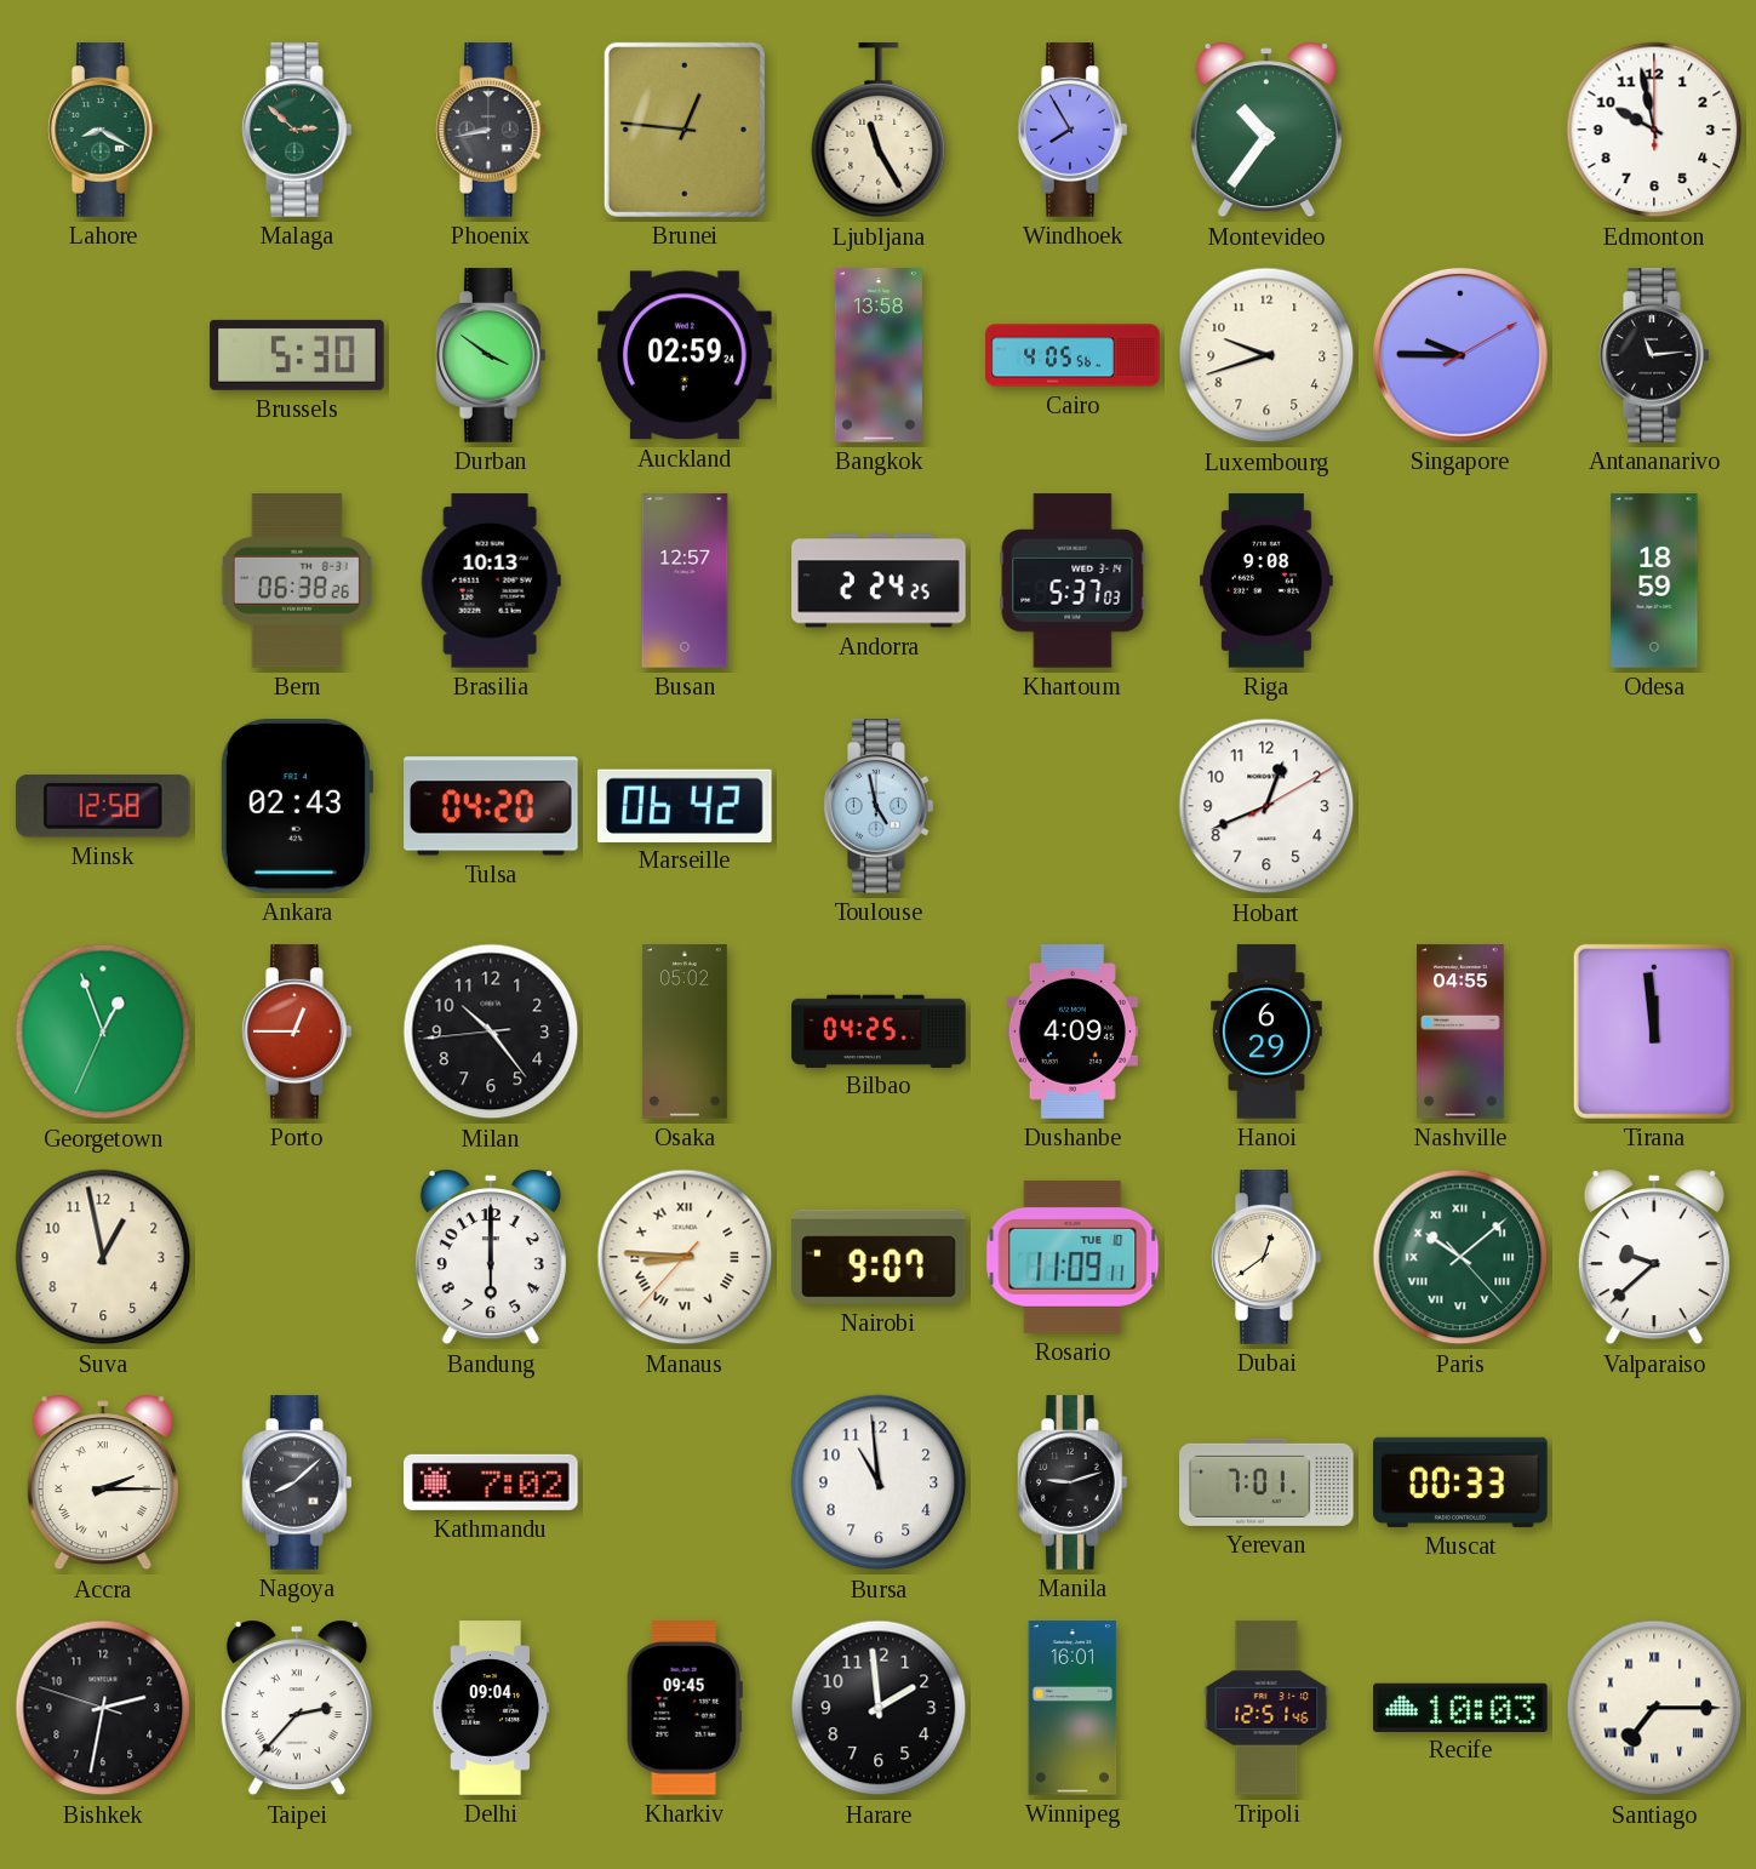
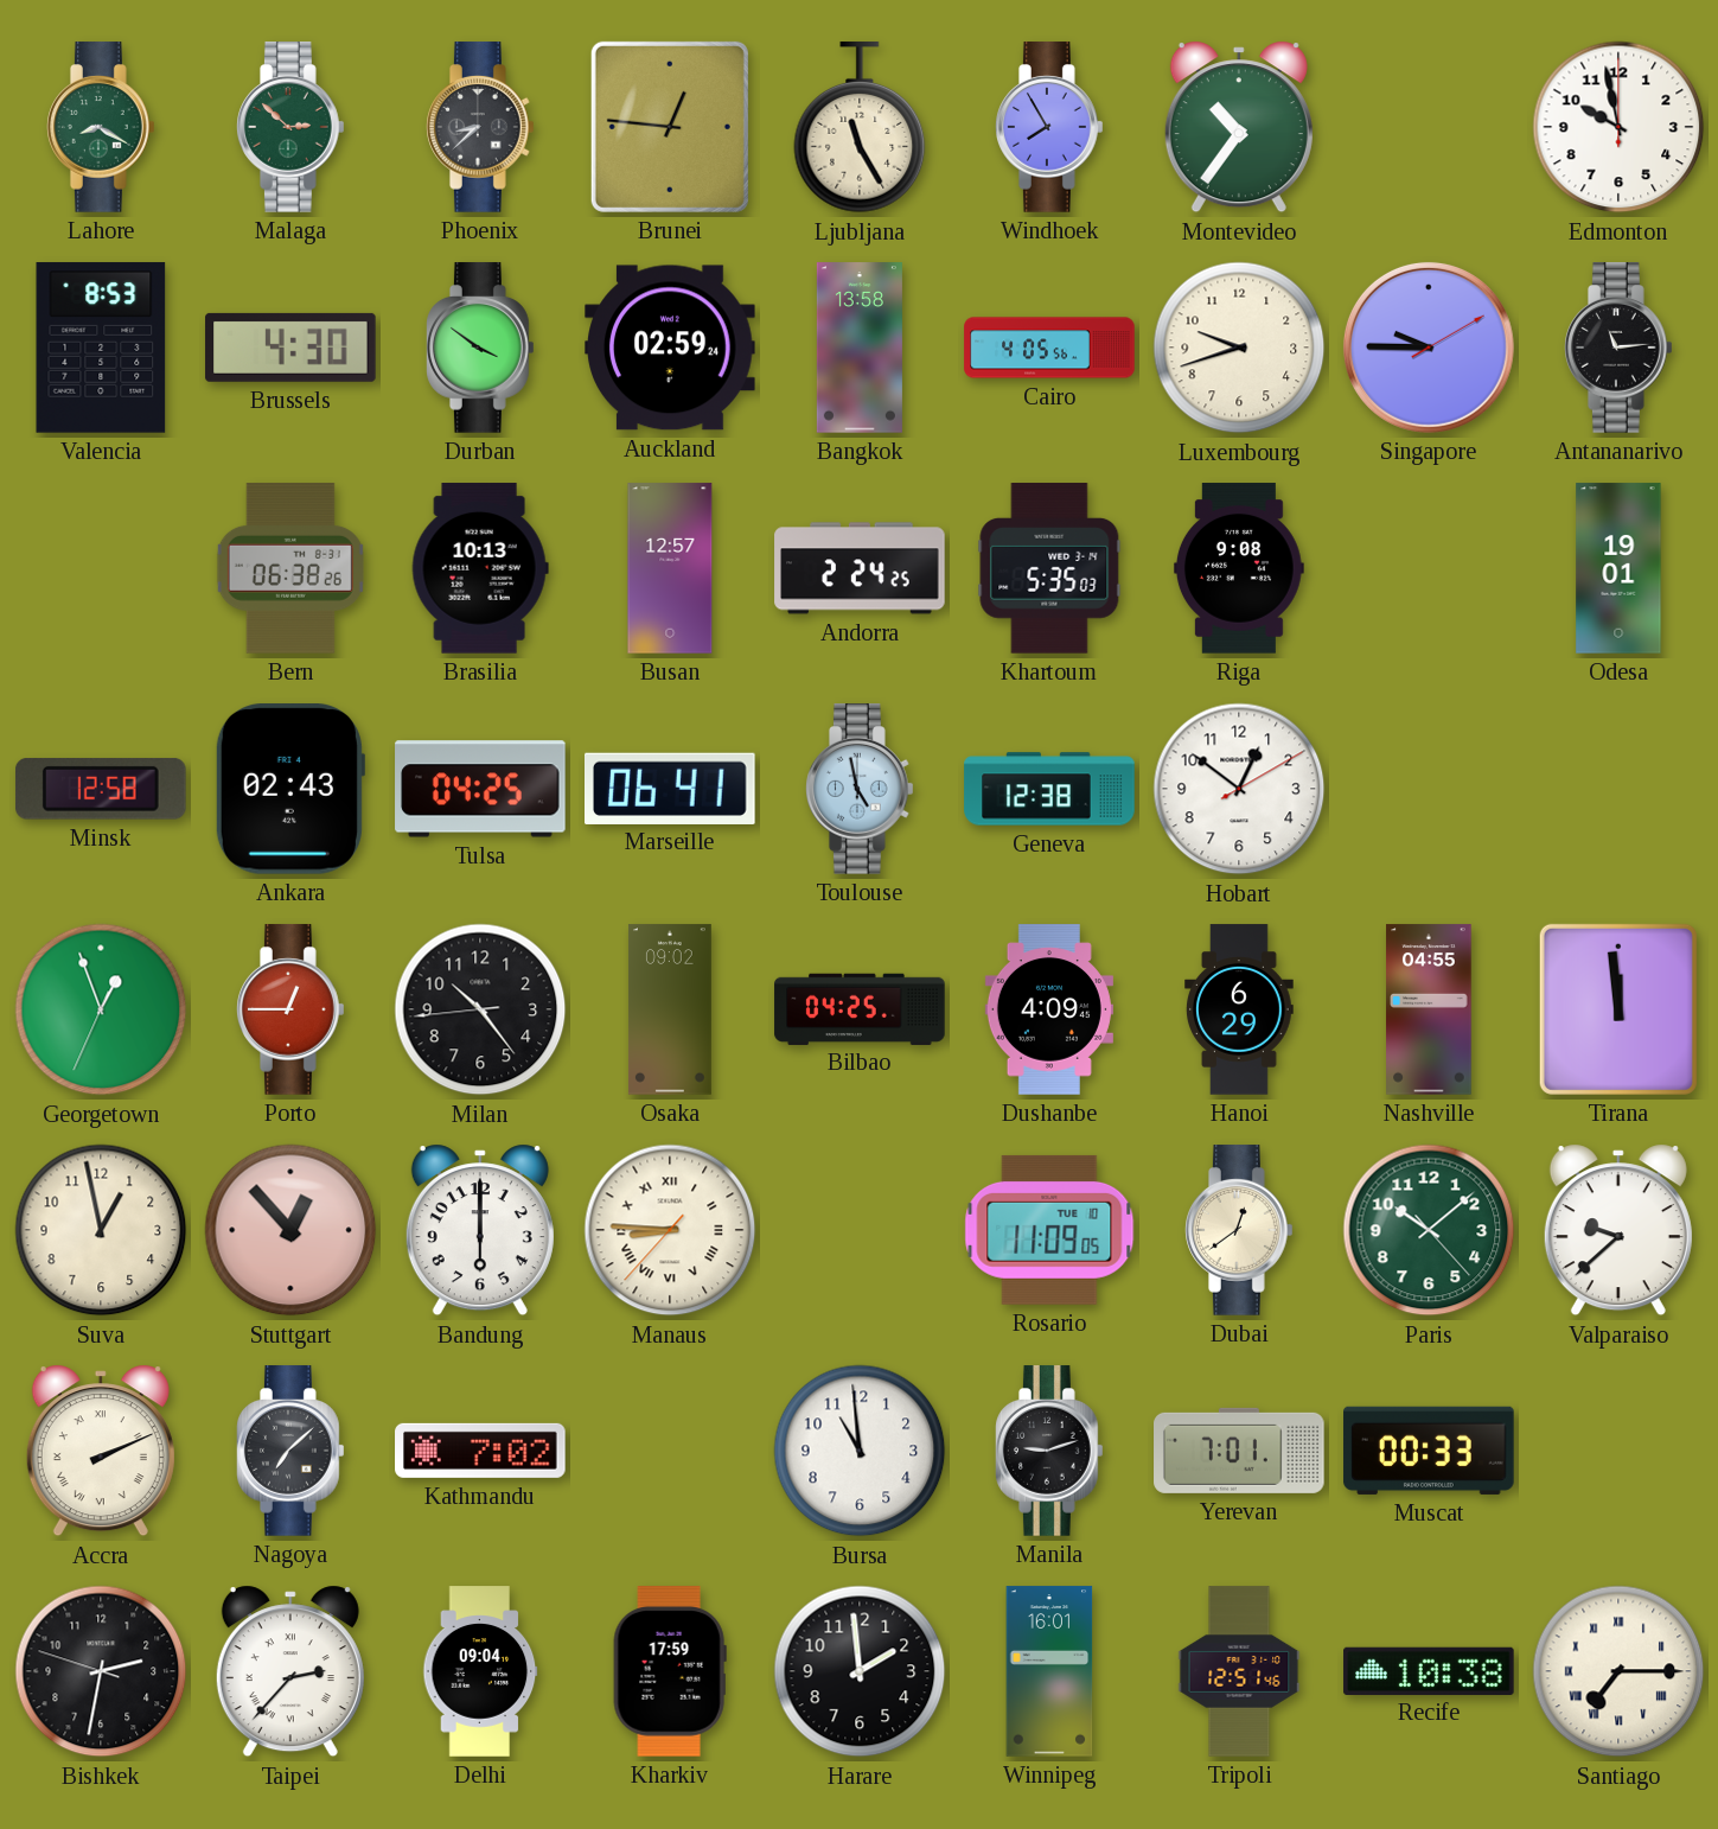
Phoenix: 8:43 -> 8:38
Valencia: none -> 8:53
Brussels: 5:30 -> 4:30
Khartoum: 5:37 -> 5:35
Odesa: 18:59 -> 19:01
Tulsa: 04:20 -> 04:25
Marseille: 06:42 -> 06:41
Geneva: none -> 12:38
Hobart: 12:41 -> 12:51
Osaka: 05:02 -> 09:02
Stuttgart: none -> 12:53
Nairobi: 9:07 -> none
Rosario: 11:09:11 -> 11:09:05
Paris numerals: Roman -> Arabic
Accra: 2:15 -> 2:11
Nagoya: 8:08 -> 7:08
Kharkiv: 09:45 -> 17:59
Recife: 10:03 -> 10:38
